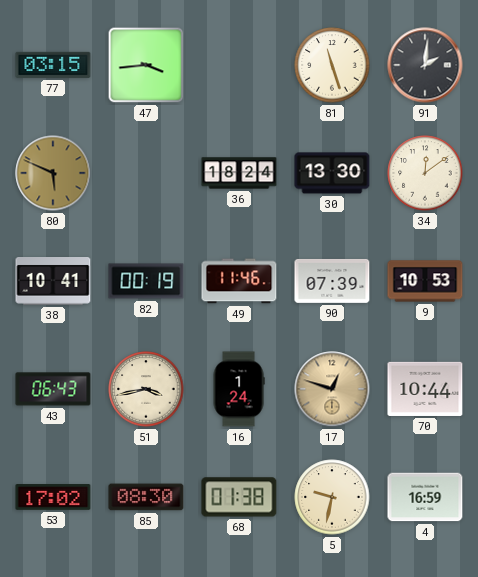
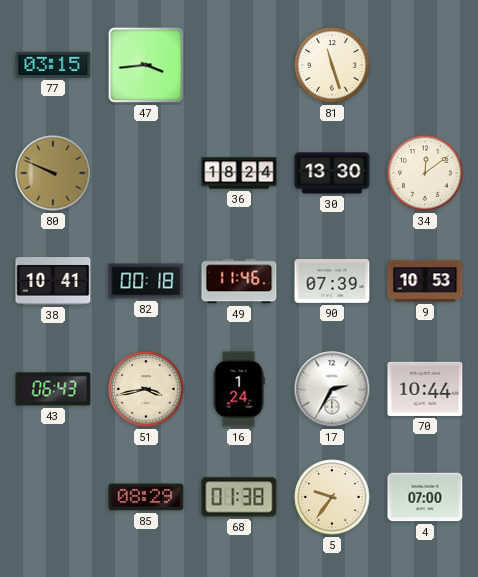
91: 2:01 -> none
80: 5:49 -> 9:49
82: 00:19 -> 00:18
17: 12:48 -> 2:35
17 dial: champagne -> white
53: 17:02 -> none
85: 08:30 -> 08:29
5: 9:32 -> 9:36
4: 16:59 -> 07:00
